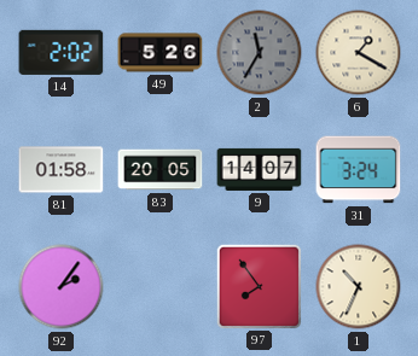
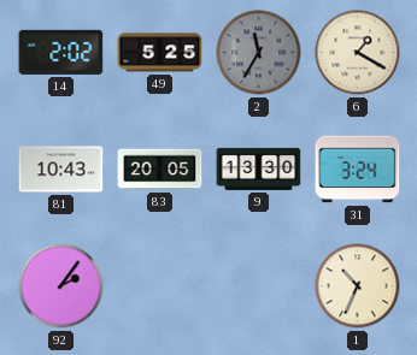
49: 5:26 -> 5:25
81: 01:58 -> 10:43
9: 14:07 -> 13:30
97: 7:54 -> none
